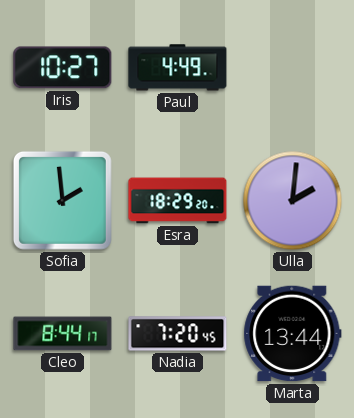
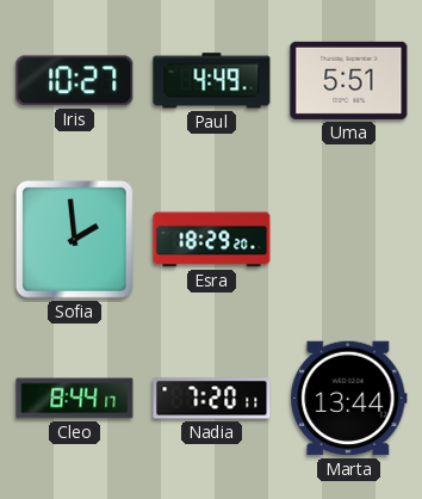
Uma: none -> 5:51
Ulla: 2:01 -> none
Nadia: 7:20:45 -> 7:20:11
